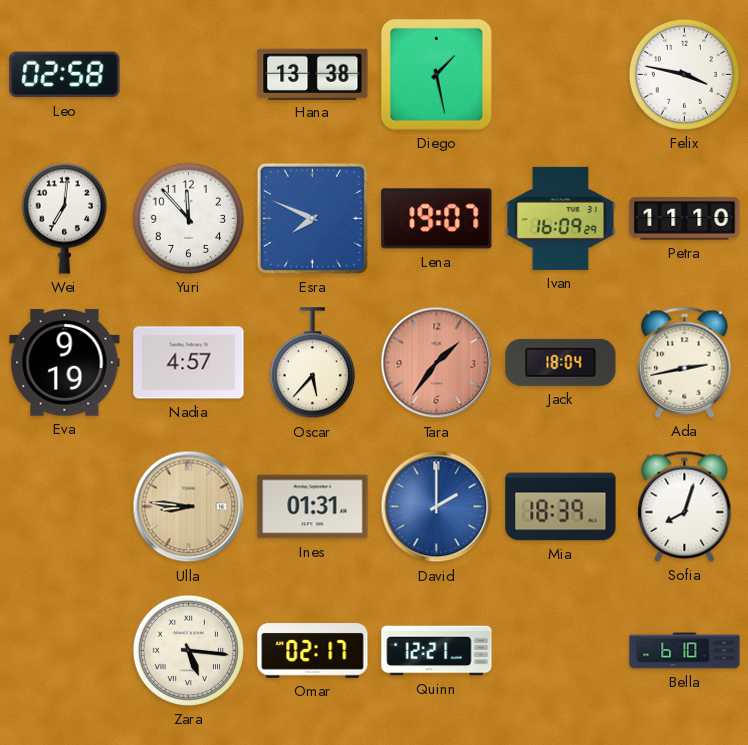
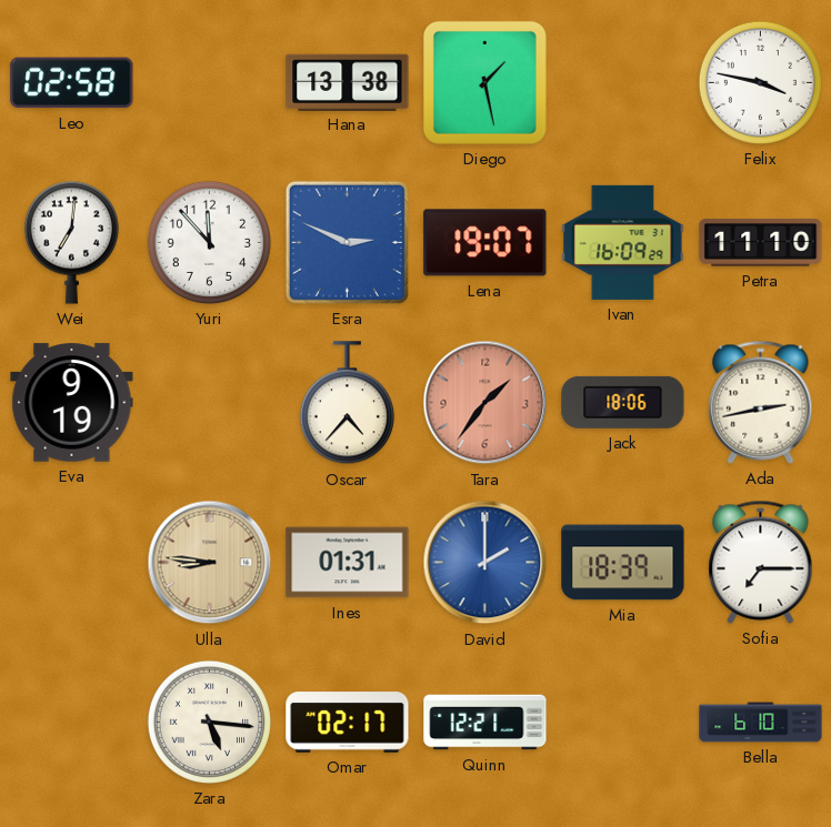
Esra: 7:49 -> 2:49
Nadia: 4:57 -> none
Oscar: 5:37 -> 4:37
Jack: 18:04 -> 18:06
Sofia: 8:03 -> 7:15
